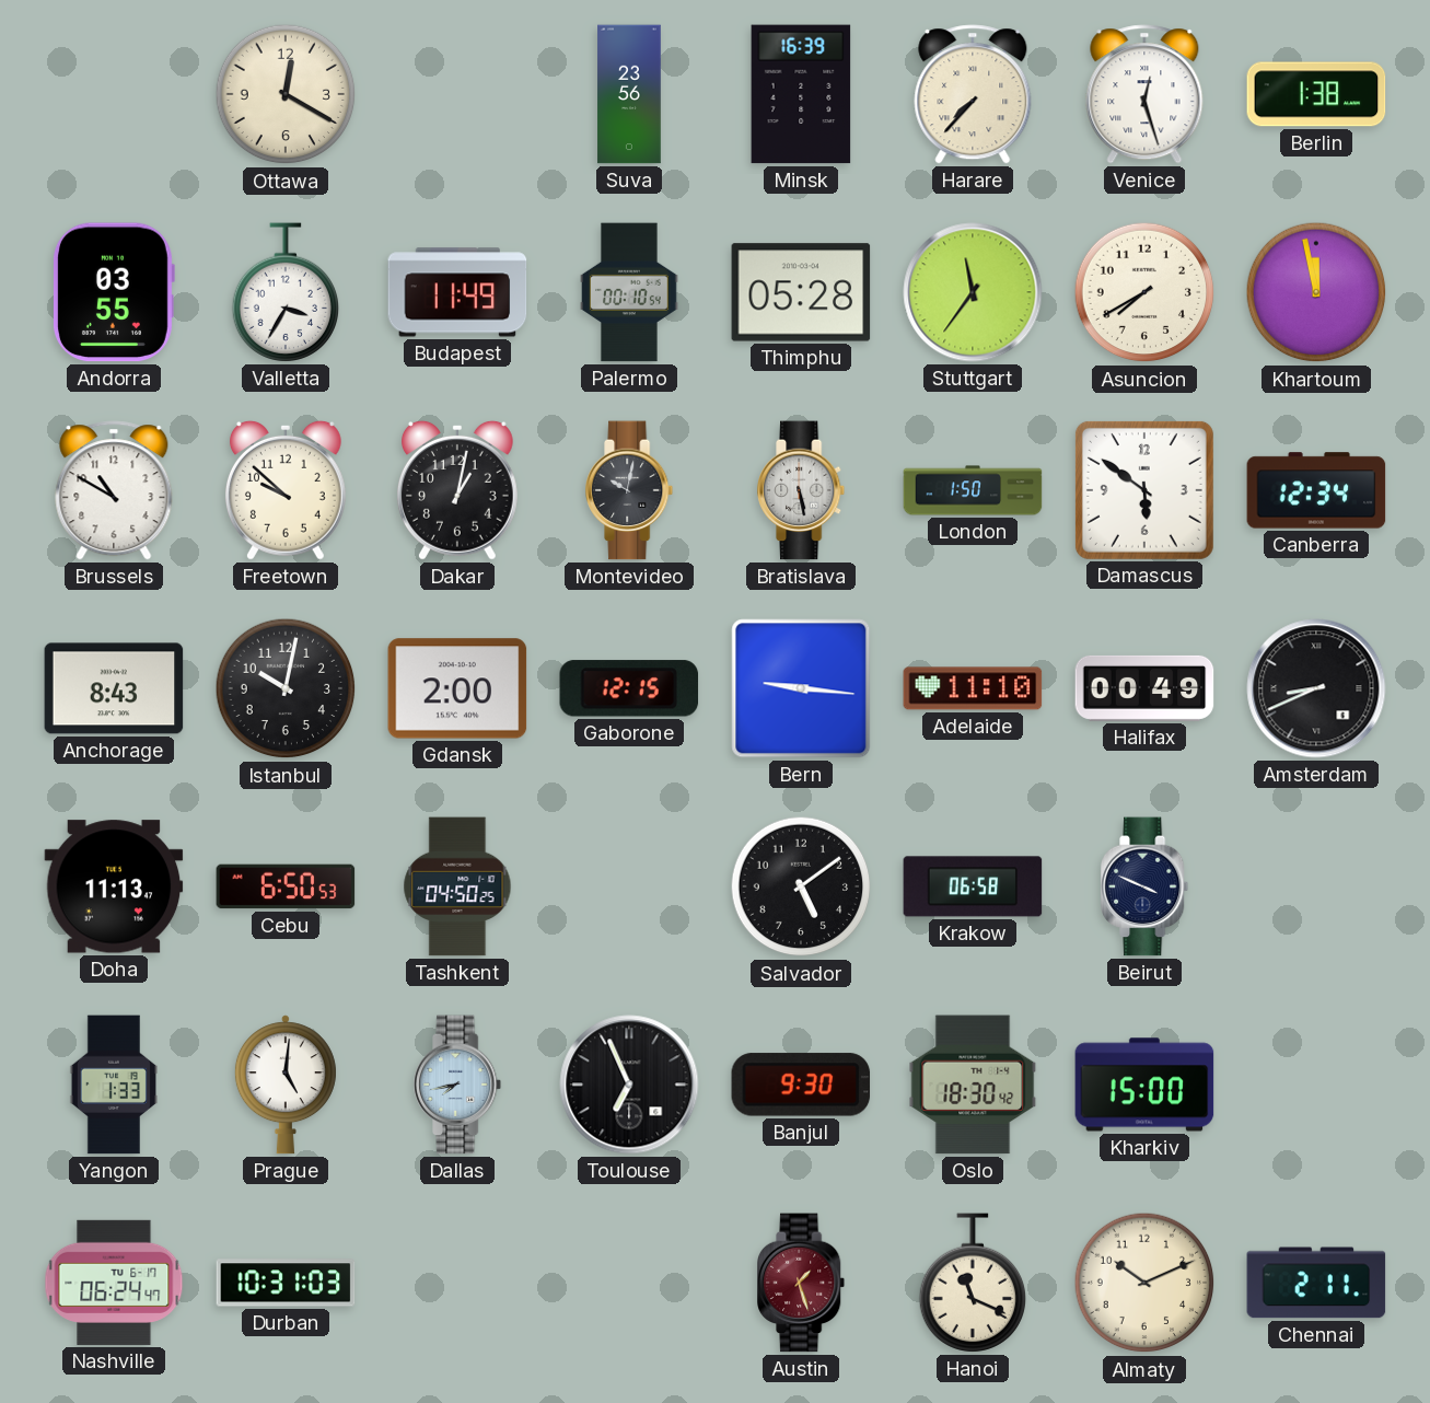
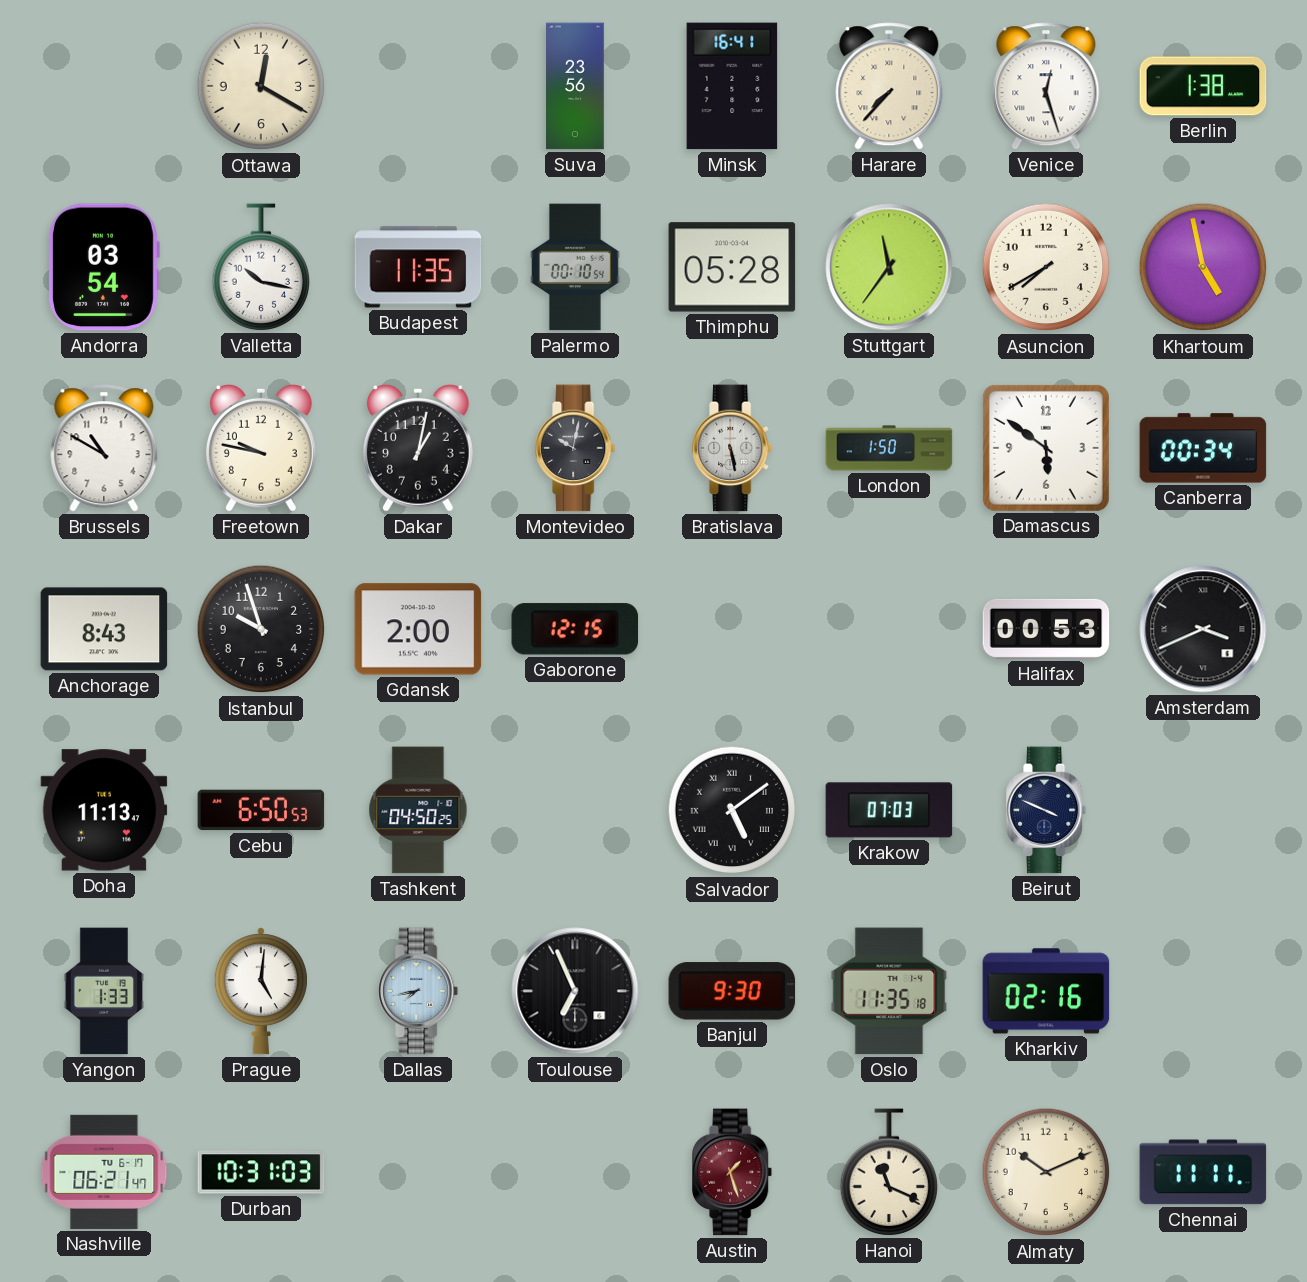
Minsk: 16:39 -> 16:41
Andorra: 03:55 -> 03:54
Valletta: 3:35 -> 10:17
Budapest: 11:49 -> 11:35
Khartoum: 11:58 -> 4:58
Freetown: 9:52 -> 9:47
Canberra: 12:34 -> 00:34
Istanbul: 10:02 -> 9:57
Bern: 9:16 -> none
Adelaide: 11:10 -> none
Halifax: 00:49 -> 00:53
Amsterdam: 8:41 -> 3:41
Salvador numerals: Arabic -> Roman
Krakow: 06:58 -> 07:03
Oslo: 18:30 -> 11:35
Kharkiv: 15:00 -> 02:16
Nashville: 06:24 -> 06:21
Chennai: 2:11 -> 11:11
